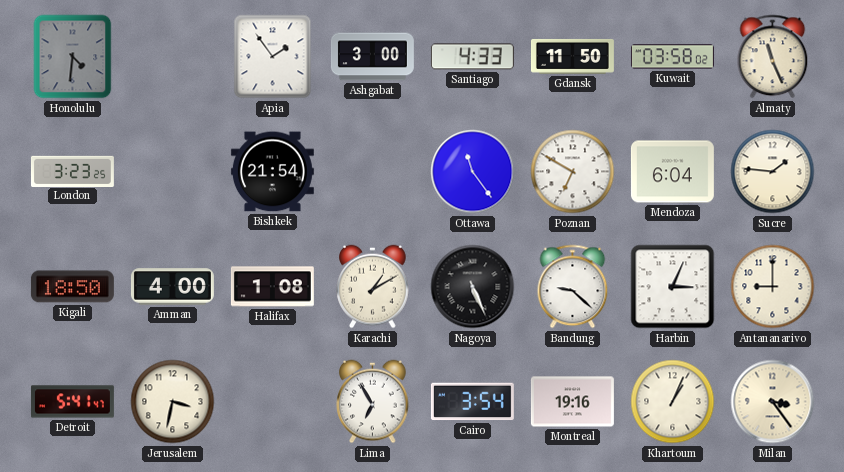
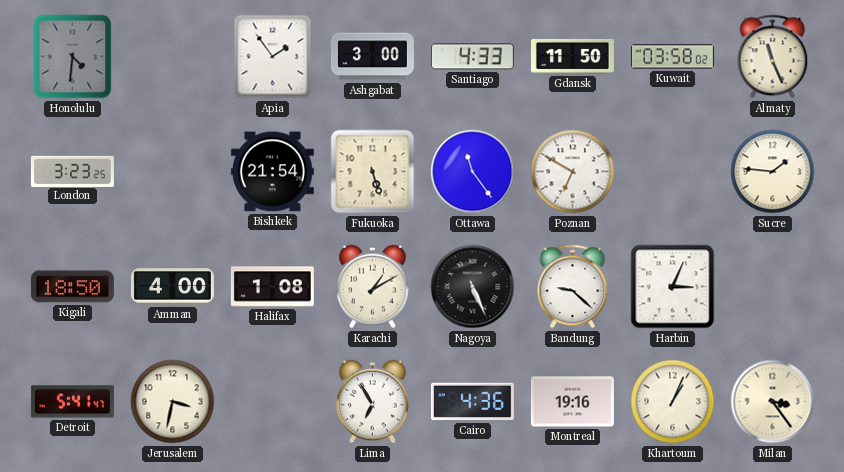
Fukuoka: none -> 5:27
Mendoza: 6:04 -> none
Antananarivo: 9:00 -> none
Cairo: 3:54 -> 4:36
